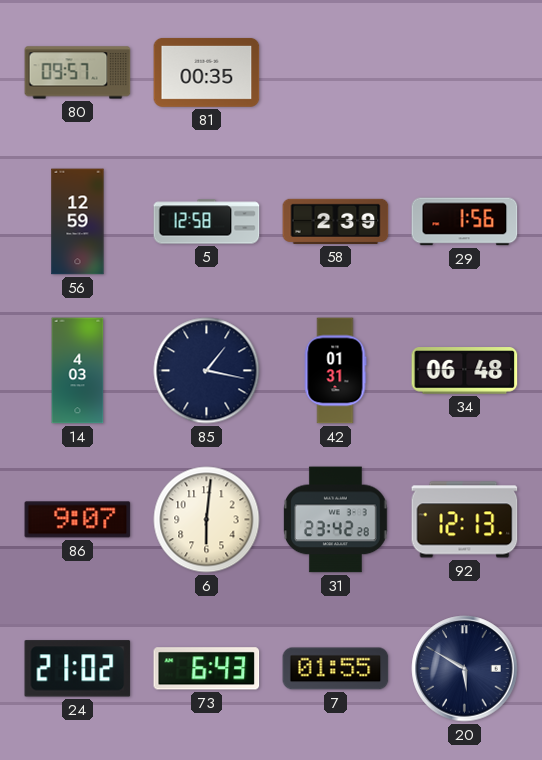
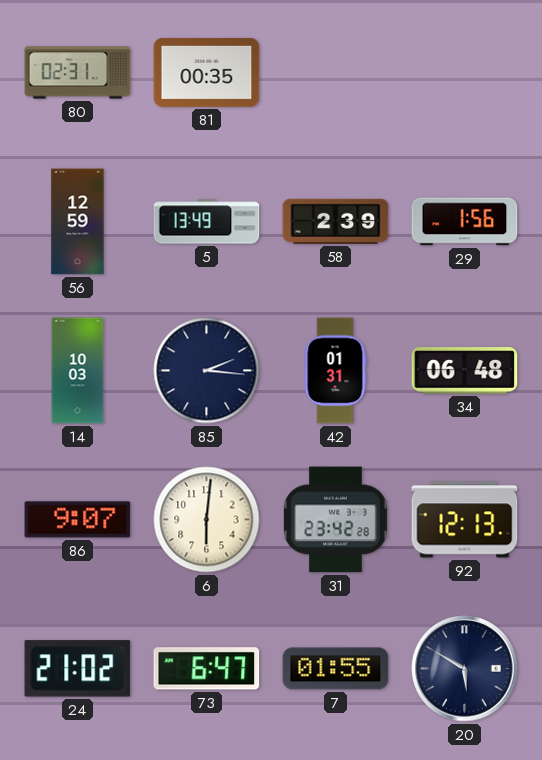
80: 09:57 -> 02:31
5: 12:58 -> 13:49
14: 4:03 -> 10:03
85: 1:17 -> 2:16
73: 6:43 -> 6:47
